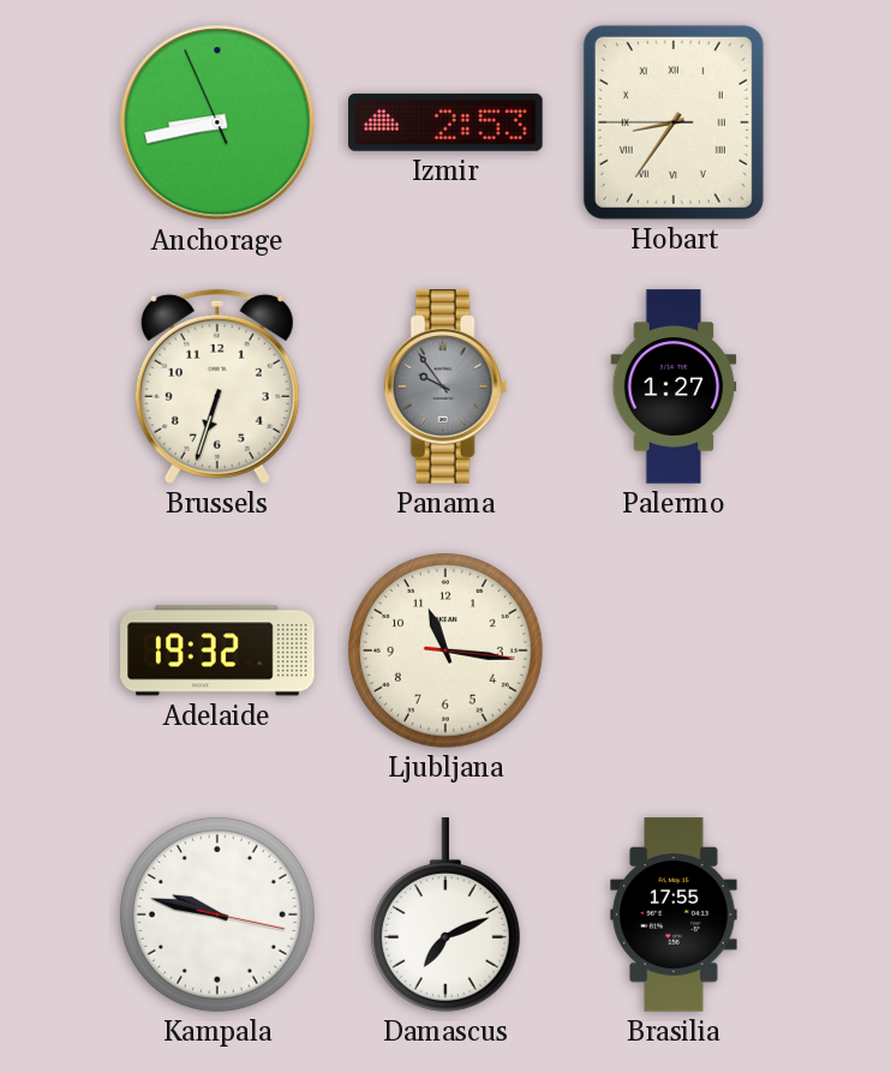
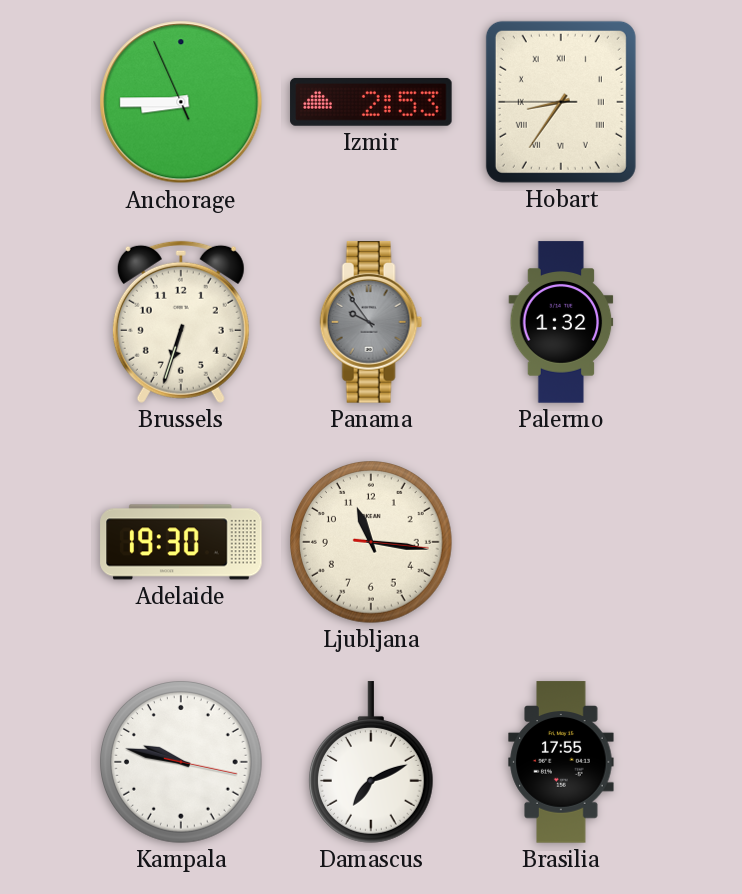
Anchorage: 8:42 -> 8:44
Palermo: 1:27 -> 1:32
Adelaide: 19:32 -> 19:30
